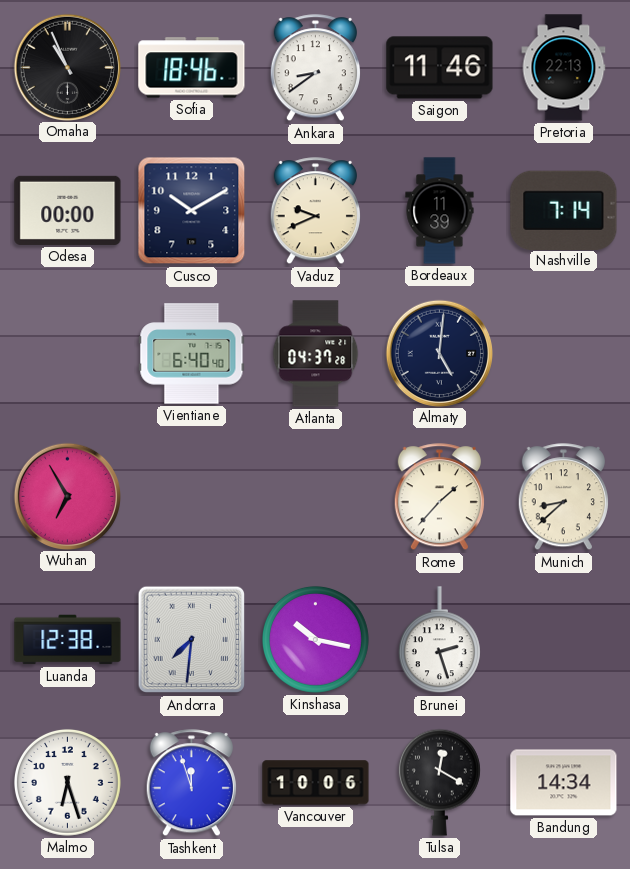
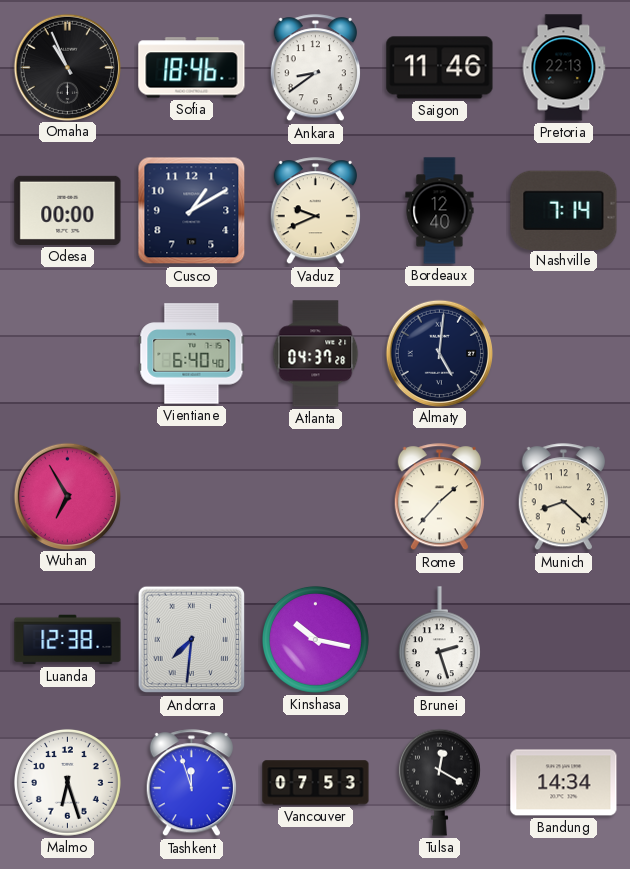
Cusco: 10:10 -> 1:10
Bordeaux: 11:39 -> 12:40
Munich: 8:38 -> 8:22
Vancouver: 10:06 -> 07:53
